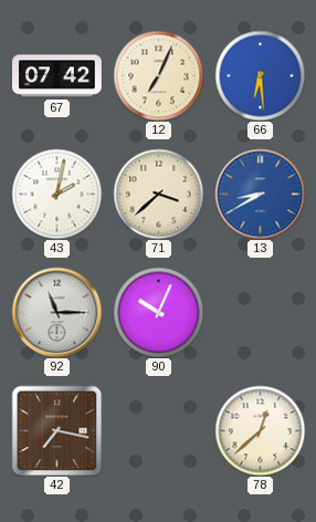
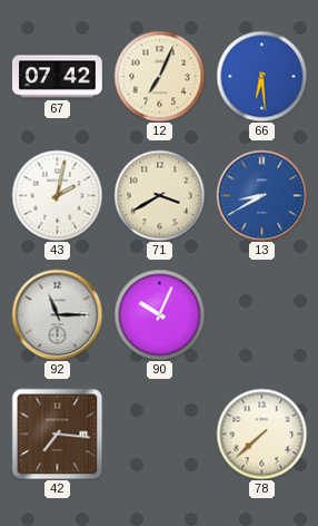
71: 3:38 -> 3:40
42: 7:17 -> 7:16
78: 12:38 -> 7:38
